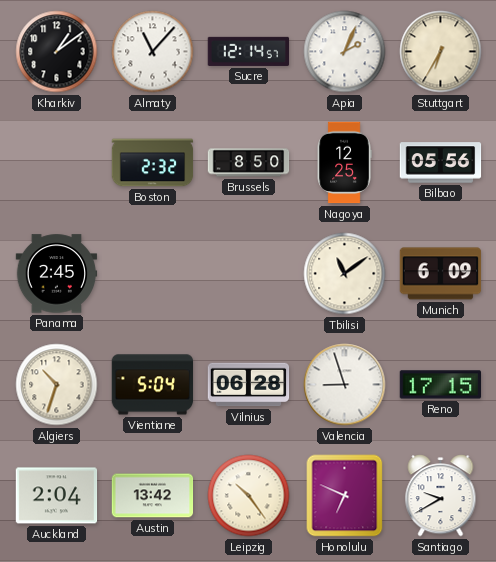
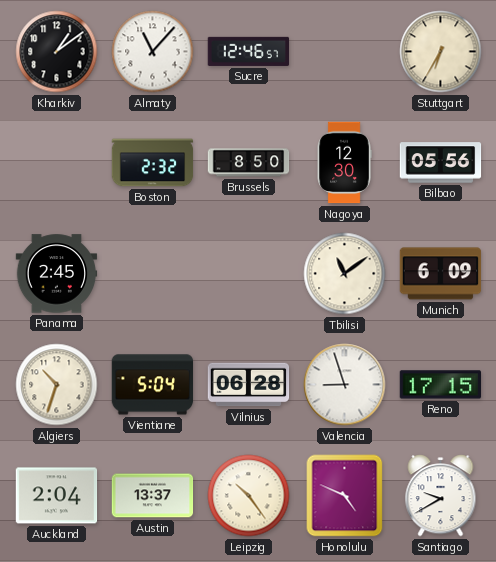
Sucre: 12:14 -> 12:46
Apia: 2:04 -> none
Nagoya: 12:25 -> 12:30
Austin: 13:42 -> 13:37
Honolulu: 6:49 -> 4:49
